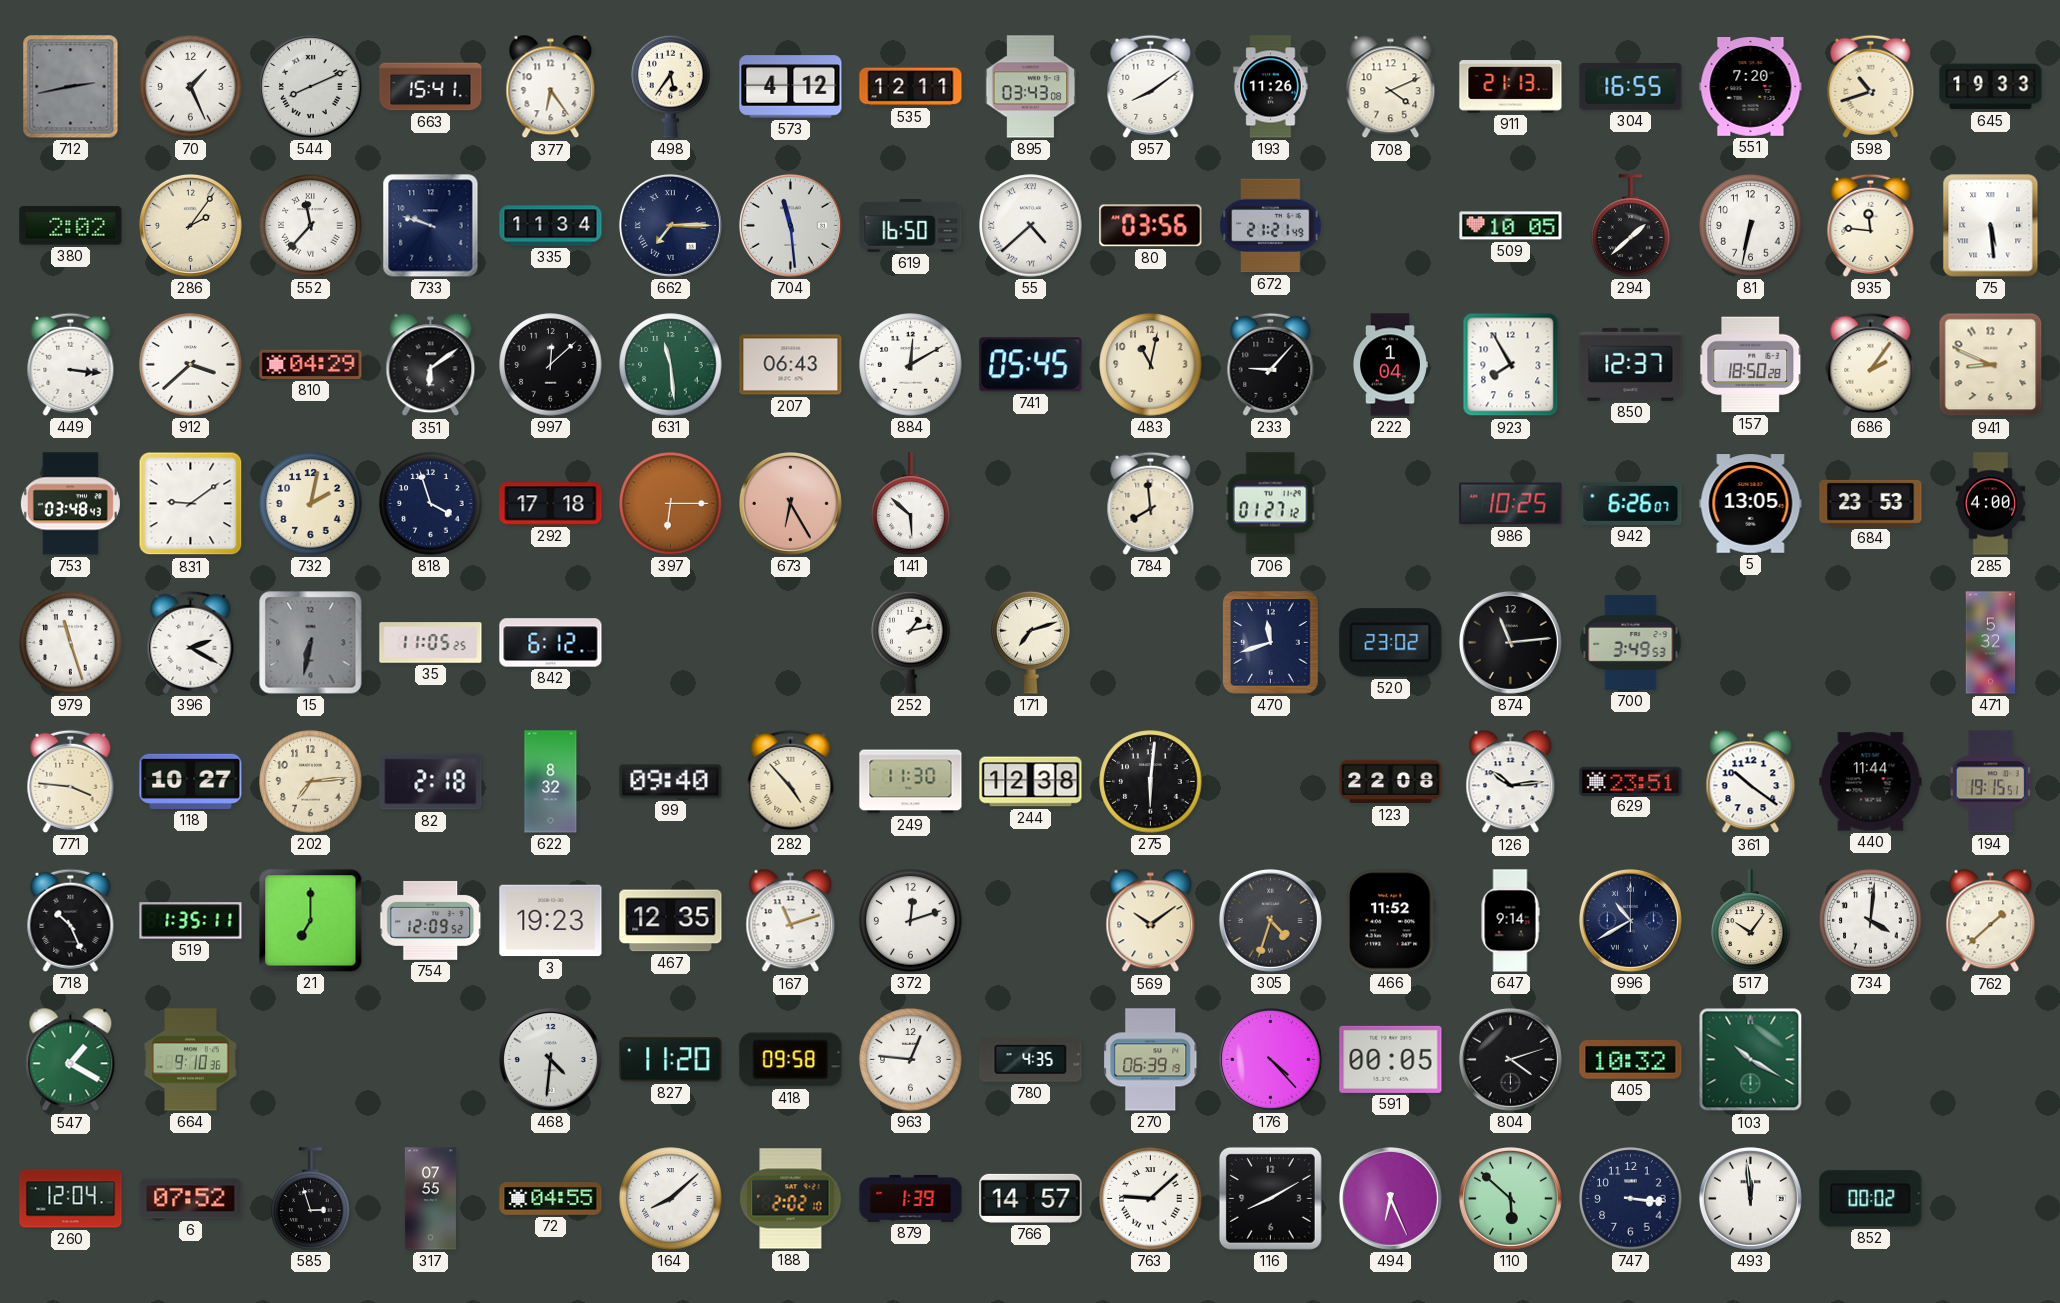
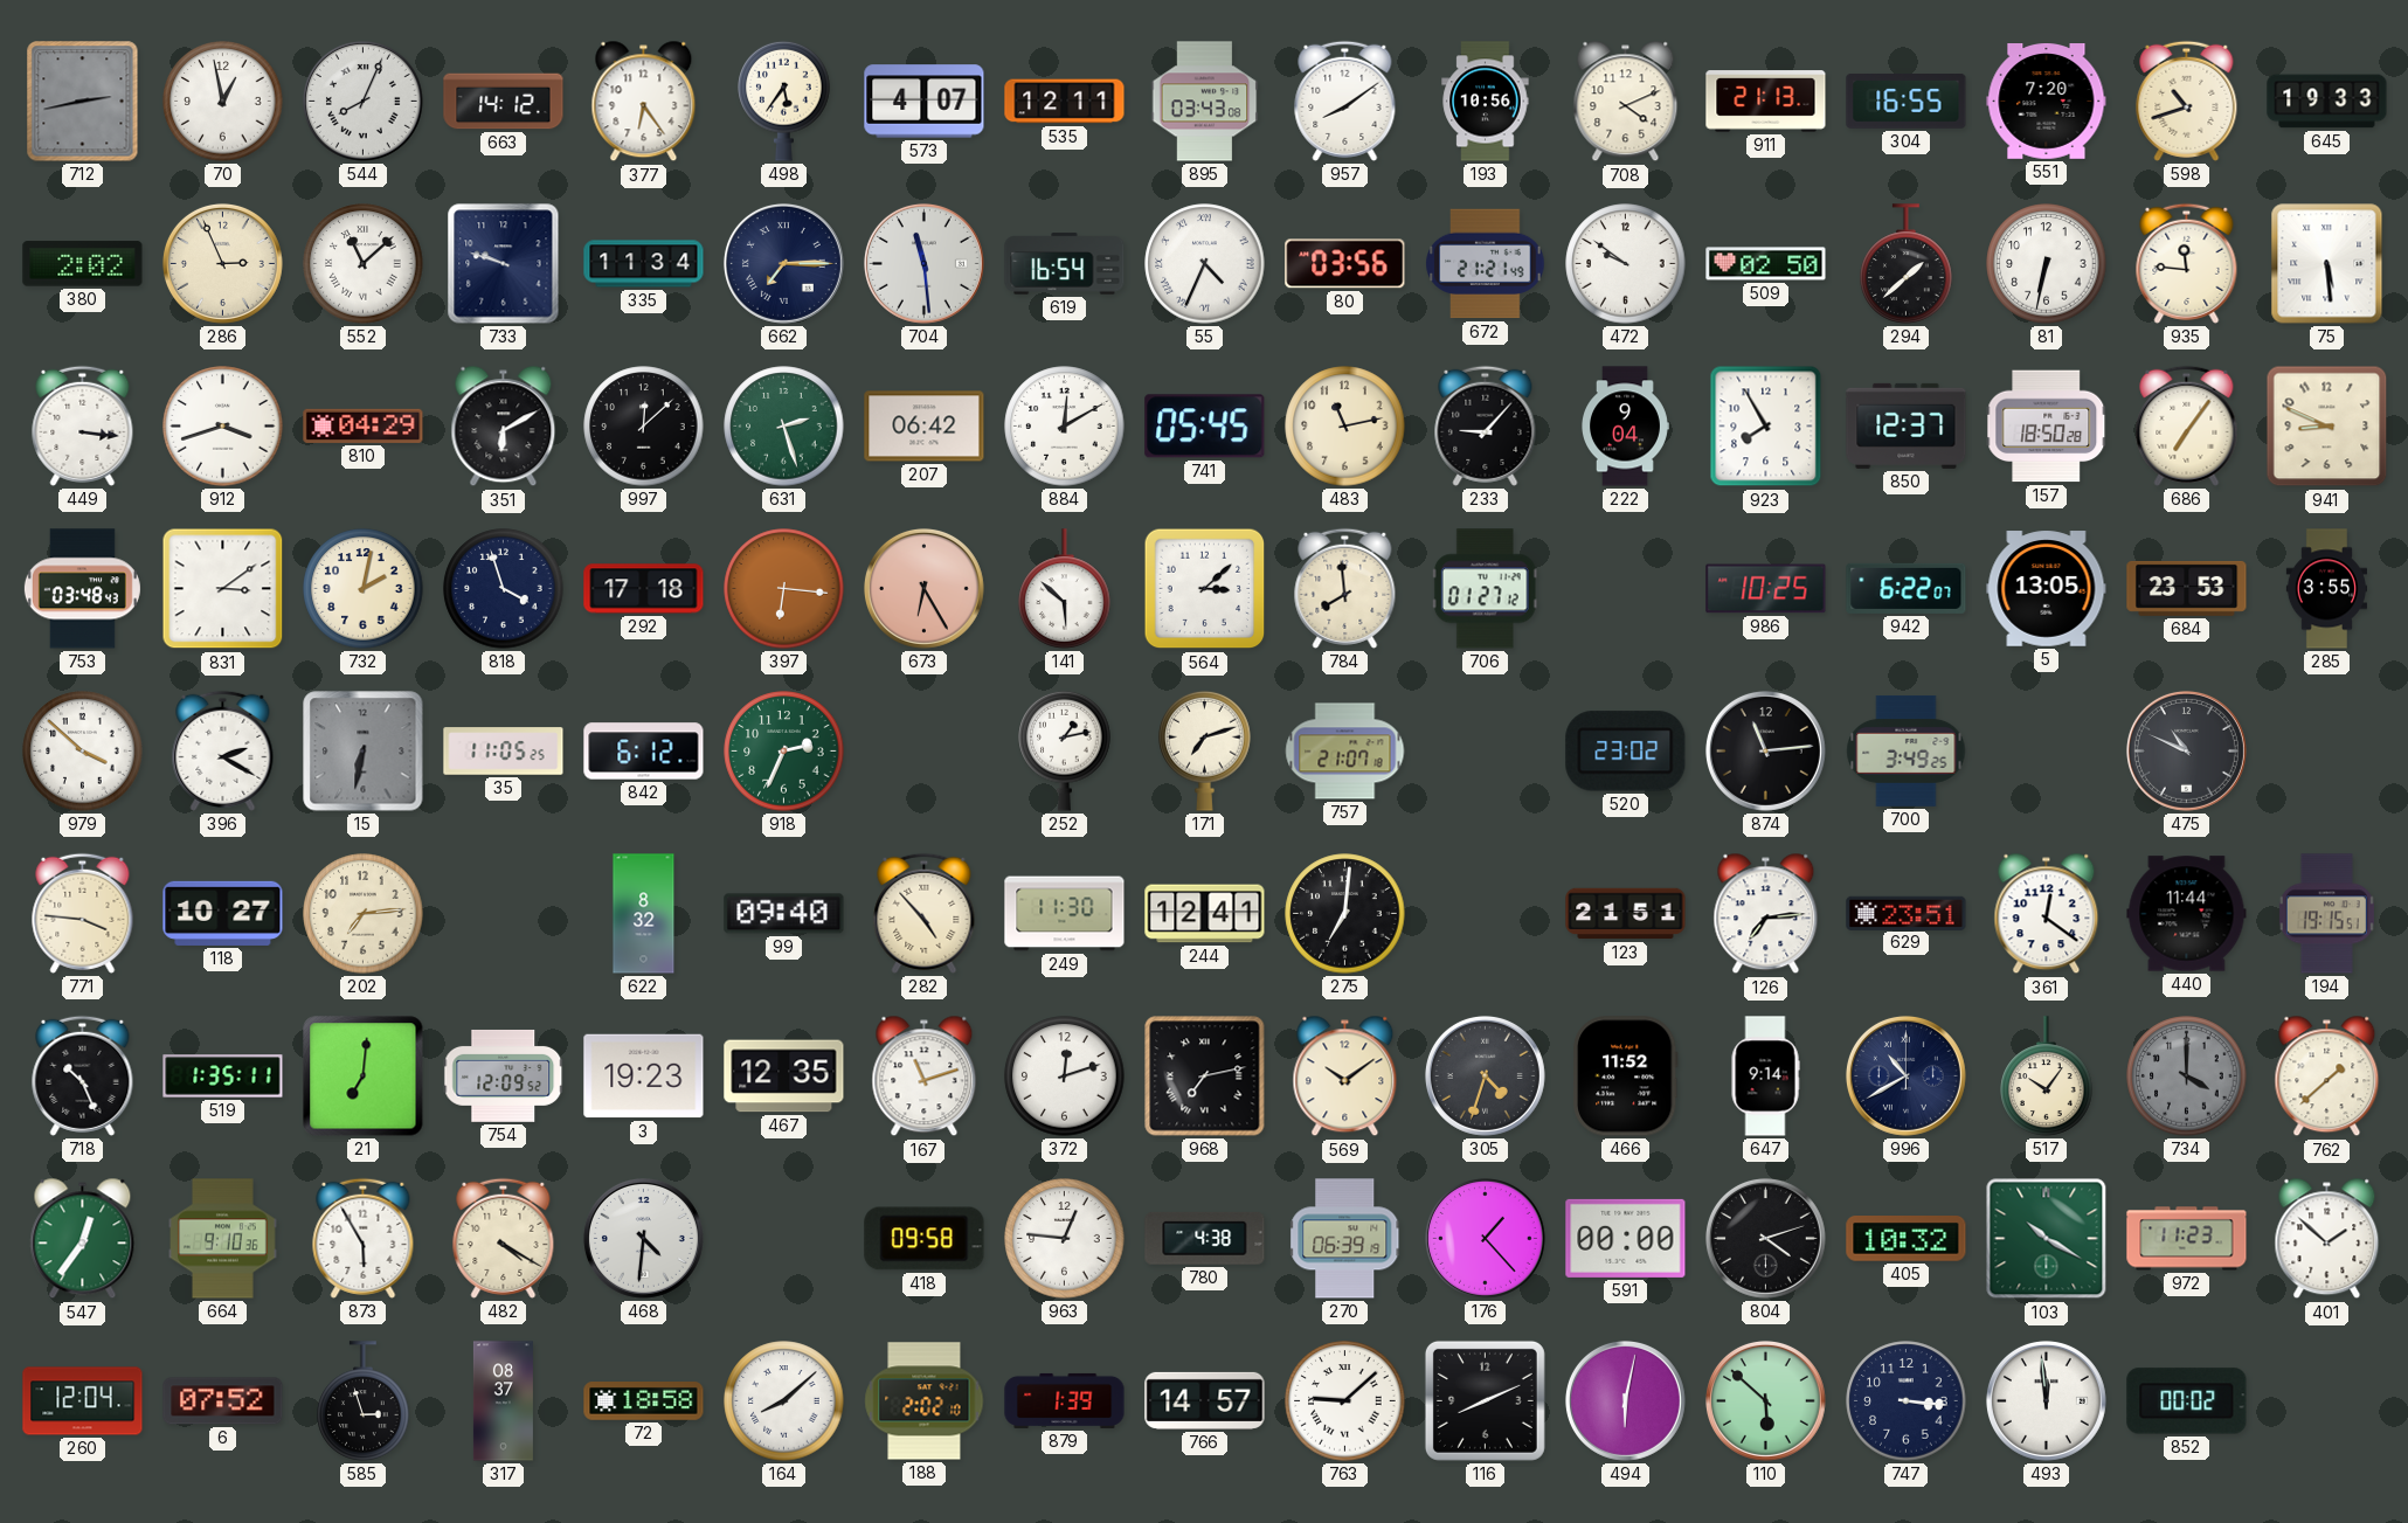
70: 1:26 -> 12:58
544: 8:11 -> 8:04
663: 15:41 -> 14:12
573: 4:12 -> 4:07
193: 11:26 -> 10:56
286: 2:06 -> 2:56
552: 11:37 -> 11:08
619: 16:50 -> 16:54
55: 4:38 -> 4:34
472: none -> 9:51
509: 10:05 -> 02:50
912: 3:38 -> 3:42
351: 6:09 -> 6:10
631: 11:29 -> 2:27
207: 06:43 -> 06:42
483: 11:02 -> 11:13
222: 1:04 -> 9:04
686: 2:06 -> 7:06
831: 9:09 -> 3:09
397: 6:15 -> 6:16
564: none -> 3:08
942: 6:26 -> 6:22
285: 4:00 -> 3:55
979: 11:27 -> 3:52
918: none -> 2:34
757: none -> 21:07
470: 11:42 -> none
700: 3:49:53 -> 3:49:25
475: none -> 10:49
471: 5:32 -> none
82: 2:18 -> none
244: 12:38 -> 12:41
275: 6:01 -> 7:01
123: 22:08 -> 21:51
126: 10:14 -> 7:14
361: 10:21 -> 12:21
21: 7:00 -> 7:01
968: none -> 7:13
734: 4:01 -> 4:00
734 dial: white -> grey
547: 1:20 -> 12:36
873: none -> 5:55
482: none -> 4:20
827: 11:20 -> none
780: 4:35 -> 4:38
176: 4:23 -> 1:23
591: 00:05 -> 00:00
972: none -> 11:23
401: none -> 1:52
317: 07:55 -> 08:37
72: 04:55 -> 18:58
116: 8:10 -> 8:11
494: 6:26 -> 6:02
